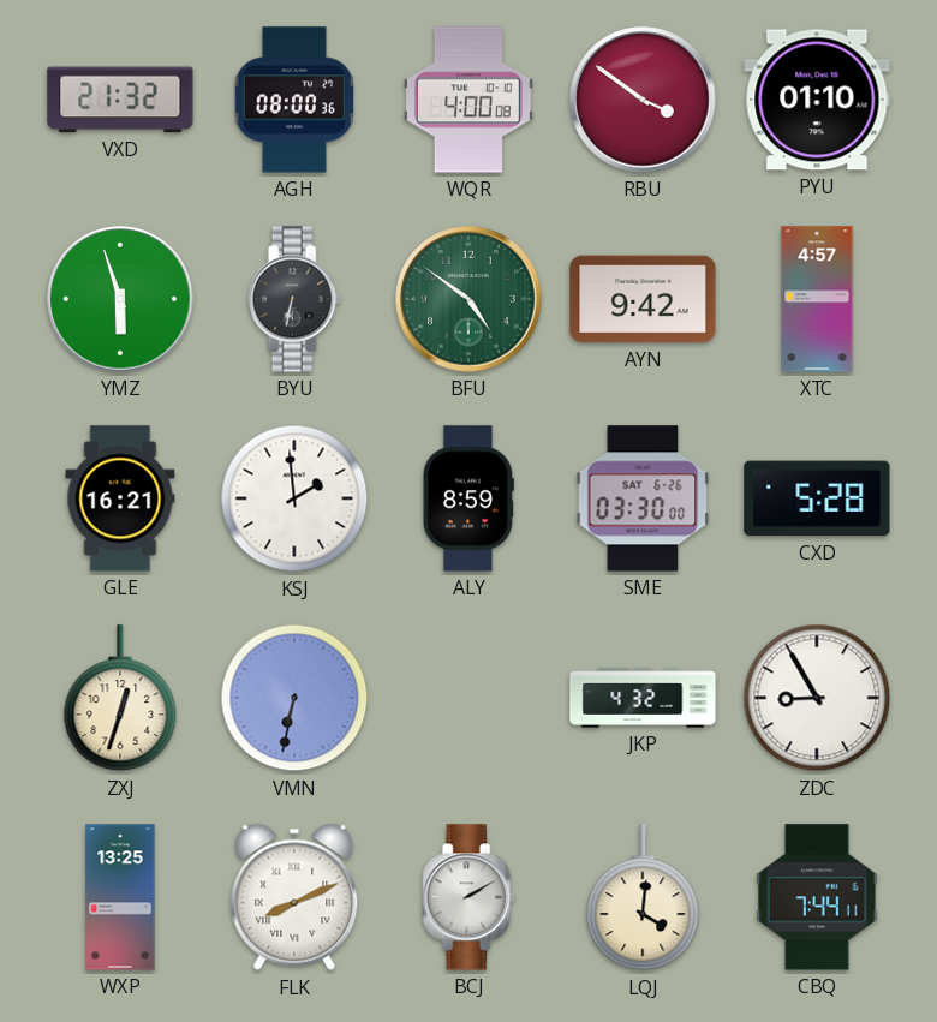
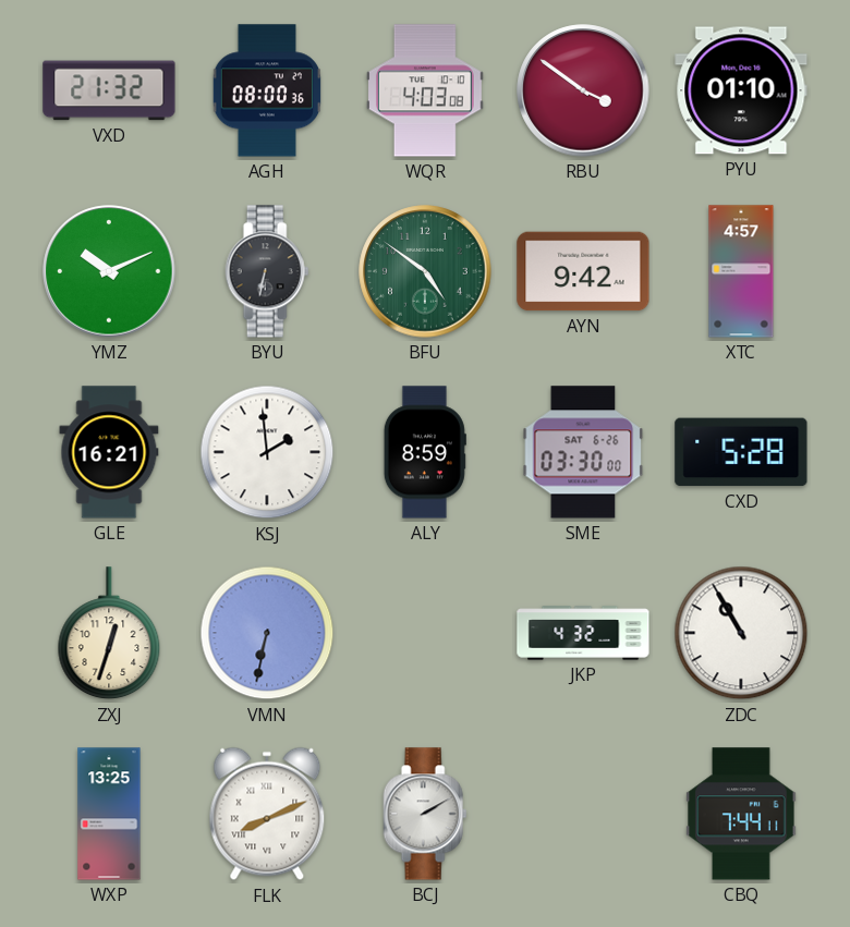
WQR: 4:00 -> 4:03
YMZ: 5:57 -> 10:11
ZDC: 8:55 -> 10:55
LQJ: 4:01 -> none
